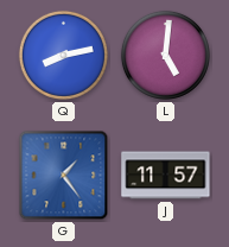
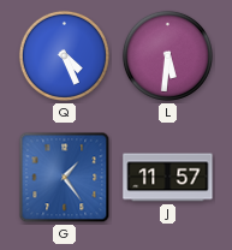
Q: 8:13 -> 4:26
L: 5:01 -> 5:31
